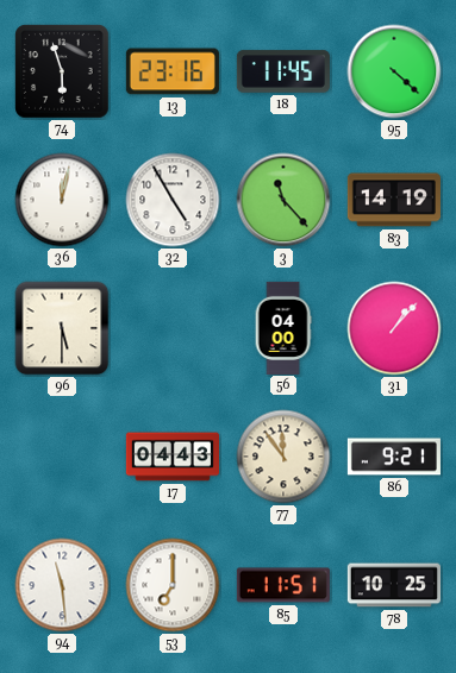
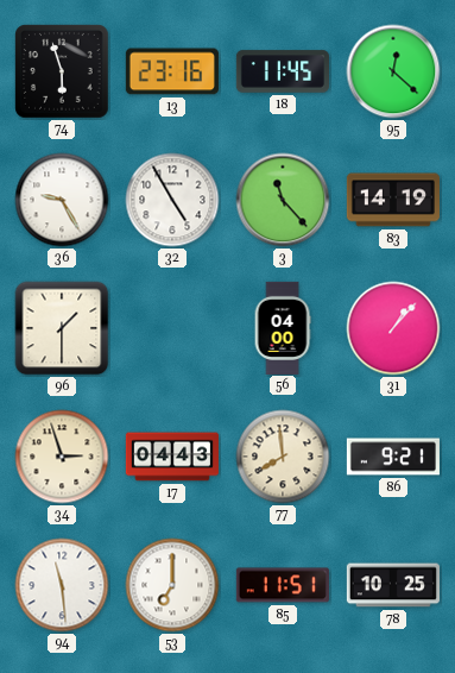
95: 4:22 -> 12:22
36: 12:02 -> 9:25
96: 5:30 -> 1:30
34: none -> 2:57
77: 11:54 -> 7:59
